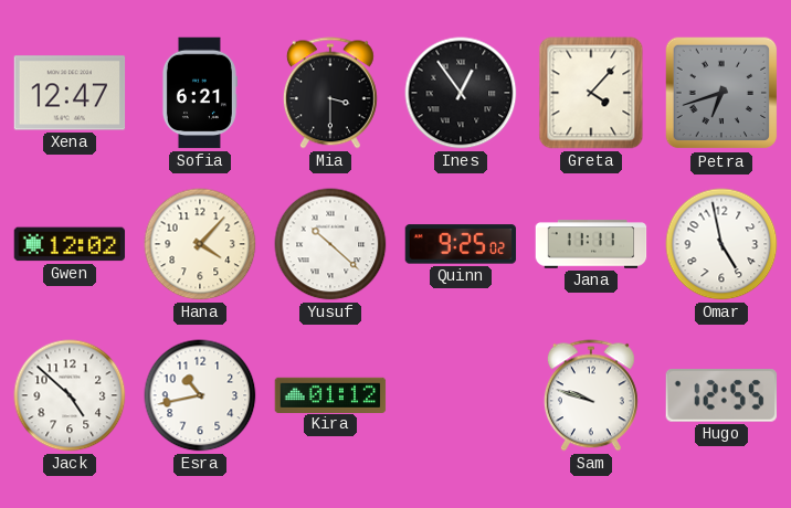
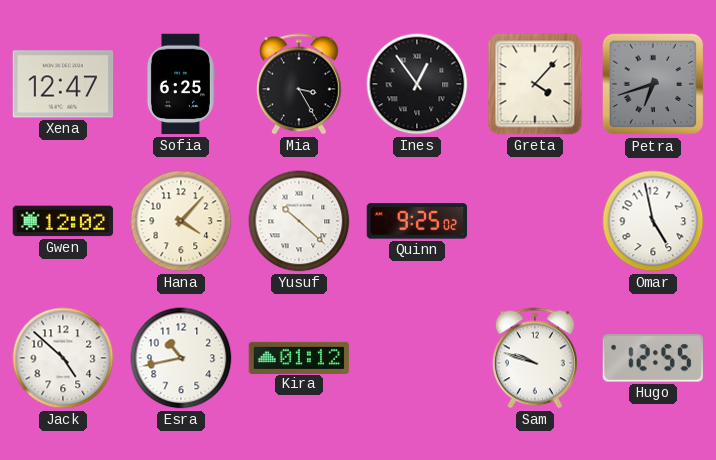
Sofia: 6:21 -> 6:25
Mia: 3:30 -> 3:25
Jana: 11:11 -> none
